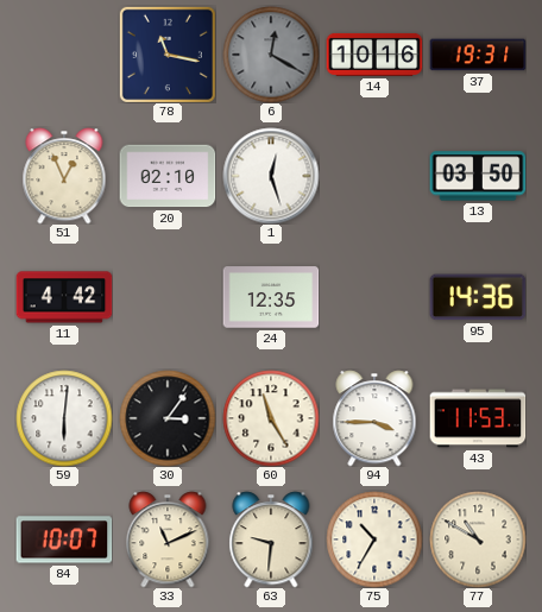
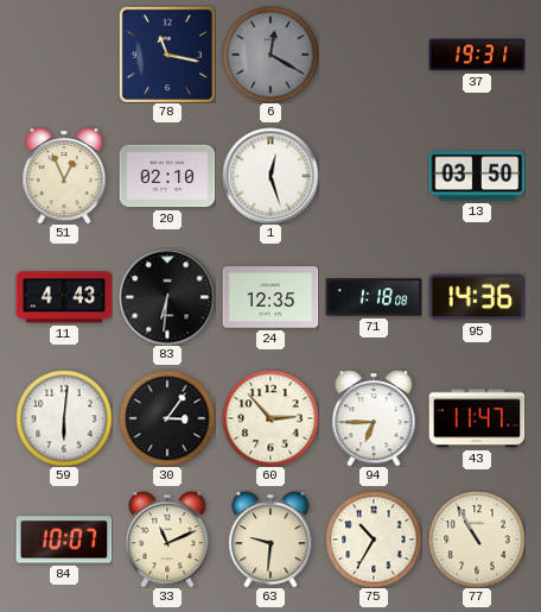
14: 10:16 -> none
11: 4:42 -> 4:43
83: none -> 6:31
71: none -> 1:18
60: 11:25 -> 2:53
94: 3:45 -> 6:45
43: 11:53 -> 11:47
77: 10:50 -> 10:55
